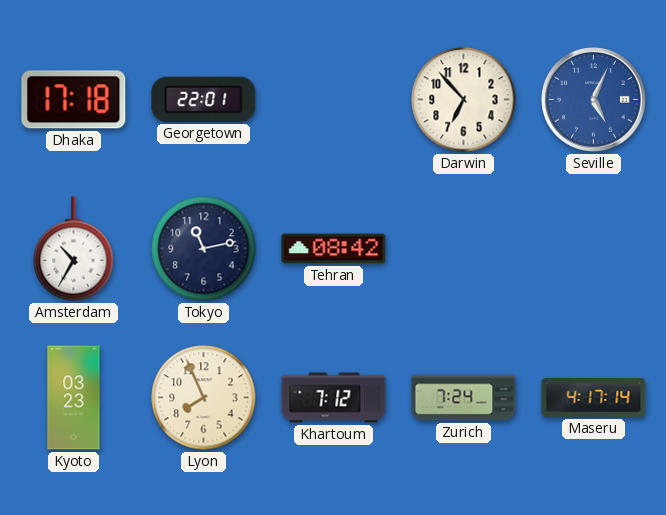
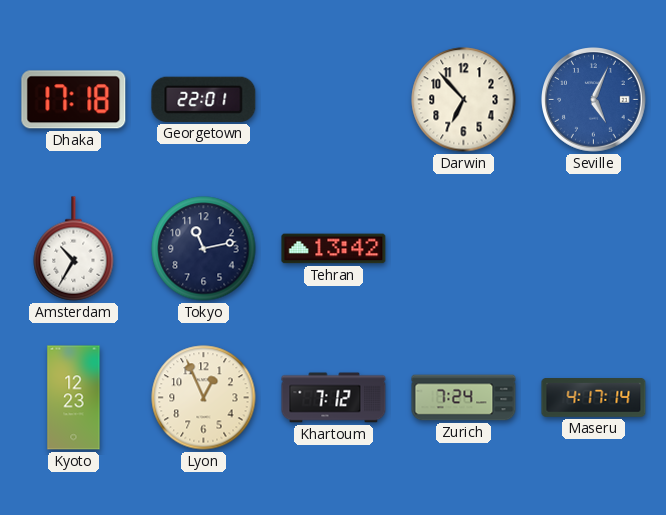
Tehran: 08:42 -> 13:42
Kyoto: 03:23 -> 12:23
Lyon: 7:56 -> 12:56
